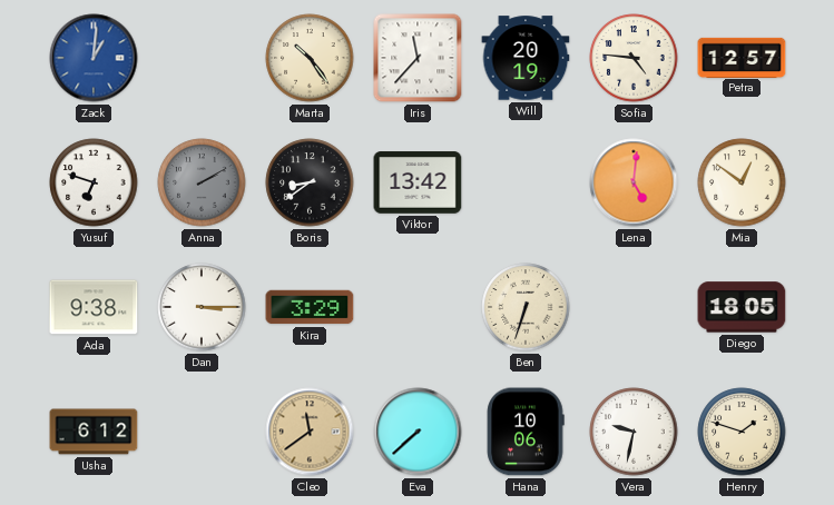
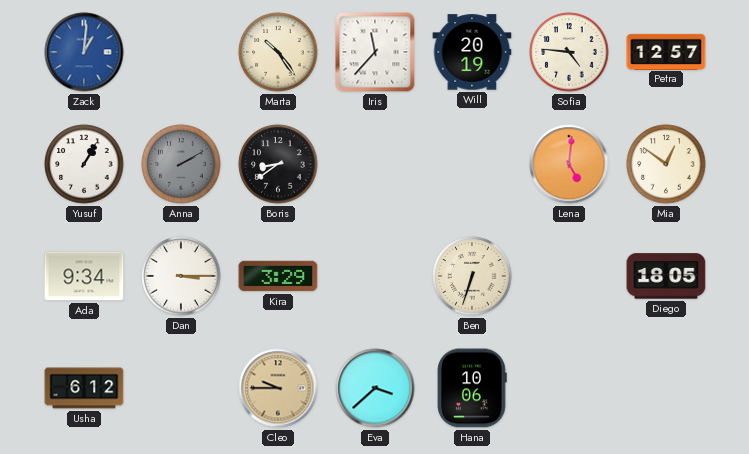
Yusuf: 6:48 -> 1:05
Viktor: 13:42 -> none
Ada: 9:38 -> 9:34
Cleo: 11:39 -> 9:45
Eva: 7:38 -> 3:38
Vera: 9:32 -> none
Henry: 1:48 -> none
